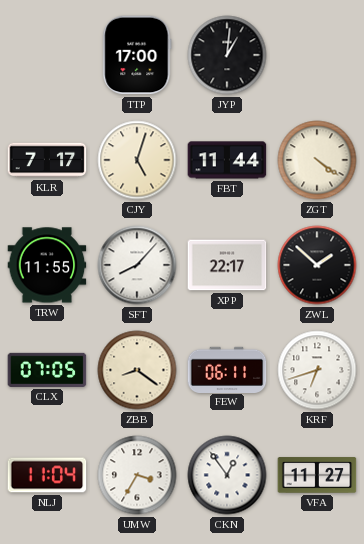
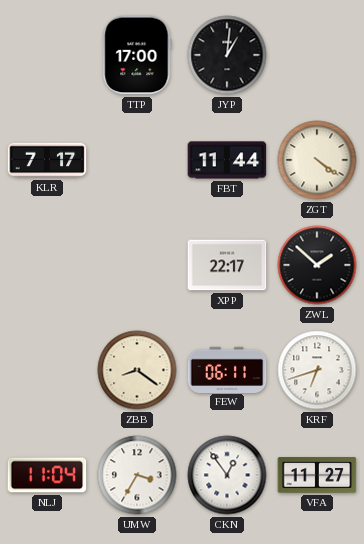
CJY: 5:03 -> none
TRW: 11:55 -> none
SFT: 8:07 -> none
CLX: 07:05 -> none
